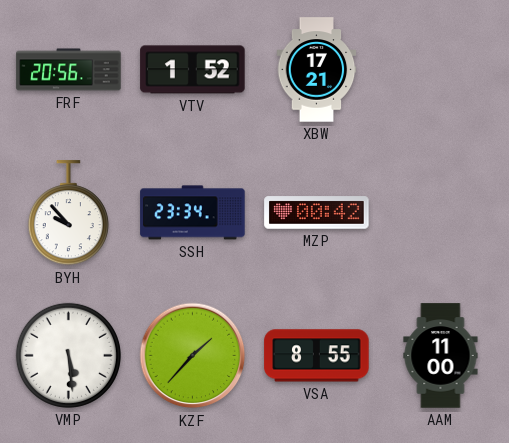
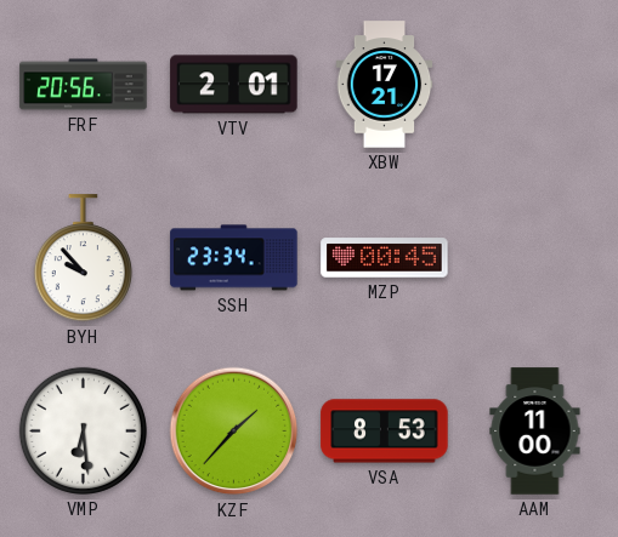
VTV: 1:52 -> 2:01
MZP: 00:42 -> 00:45
VMP: 5:29 -> 6:29
VSA: 8:55 -> 8:53
